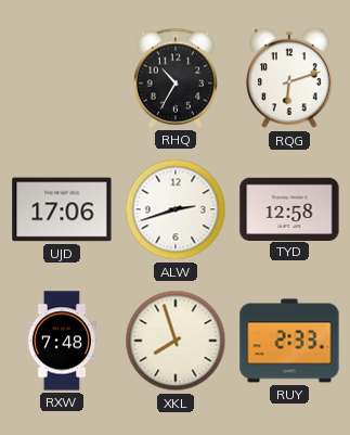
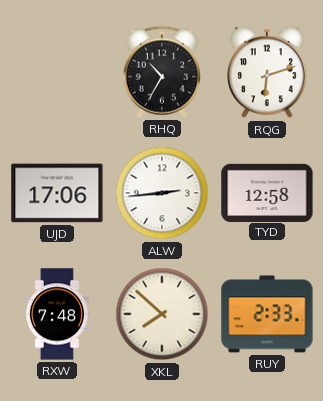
ALW: 2:42 -> 2:44
XKL: 7:57 -> 7:52
